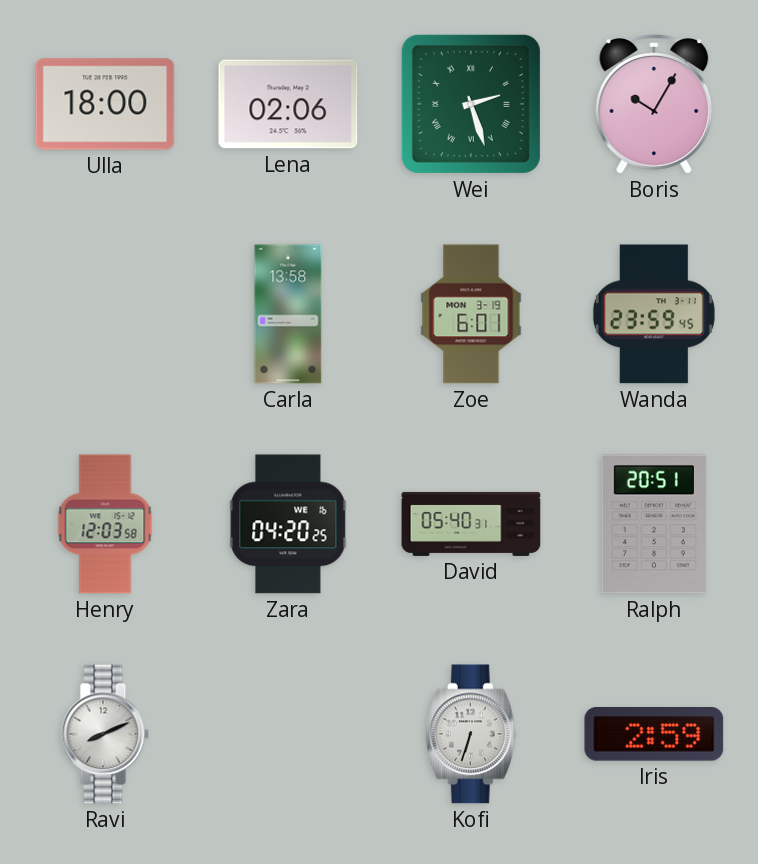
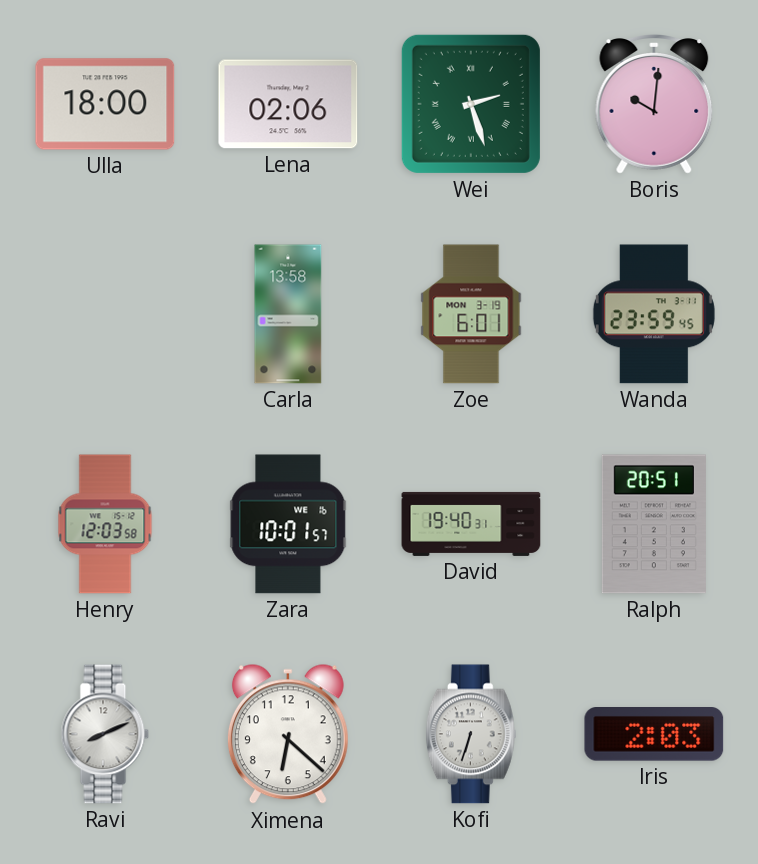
Boris: 10:05 -> 10:01
Zara: 04:20 -> 10:01
David: 05:40 -> 19:40
Ximena: none -> 6:22
Iris: 2:59 -> 2:03
